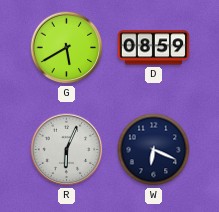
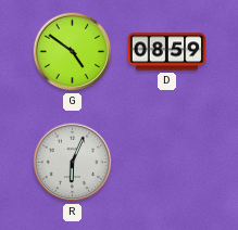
G: 5:40 -> 4:51
W: 6:19 -> none
